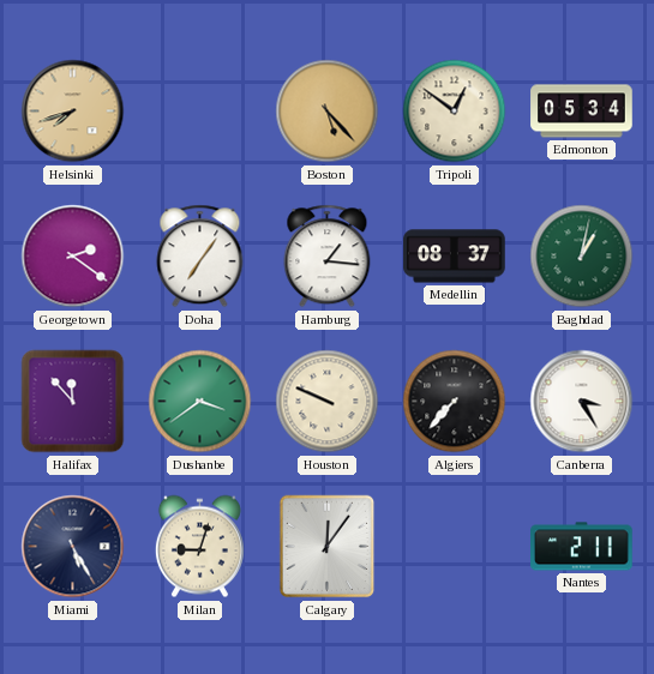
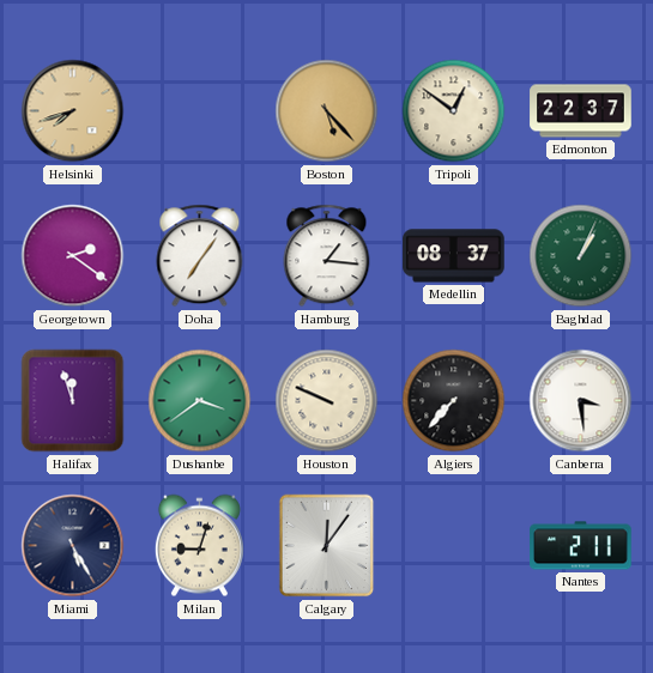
Edmonton: 05:34 -> 22:37
Baghdad: 1:02 -> 1:04
Halifax: 11:53 -> 11:57
Canberra: 3:25 -> 3:29
